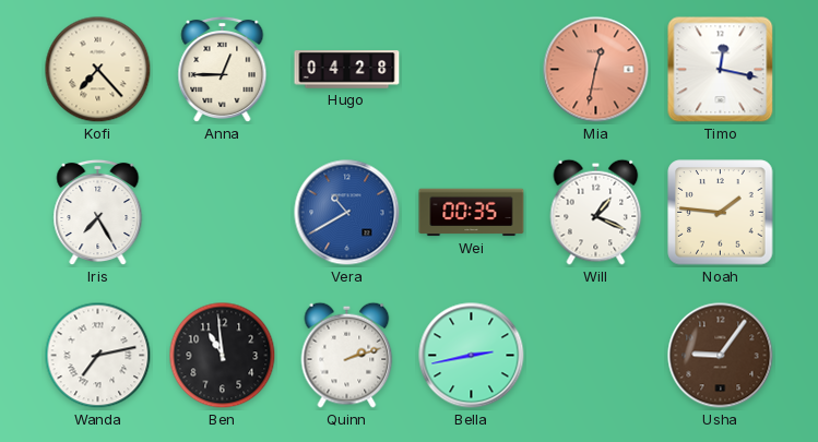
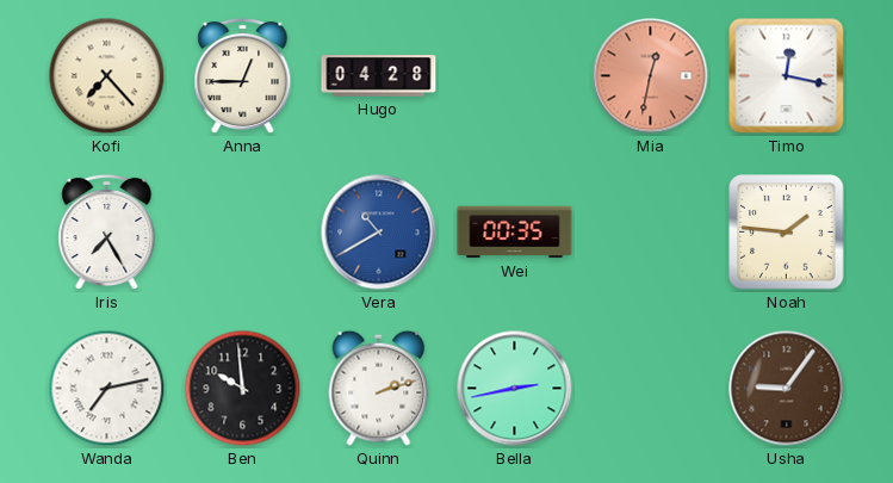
Will: 1:19 -> none
Ben: 10:59 -> 9:59
